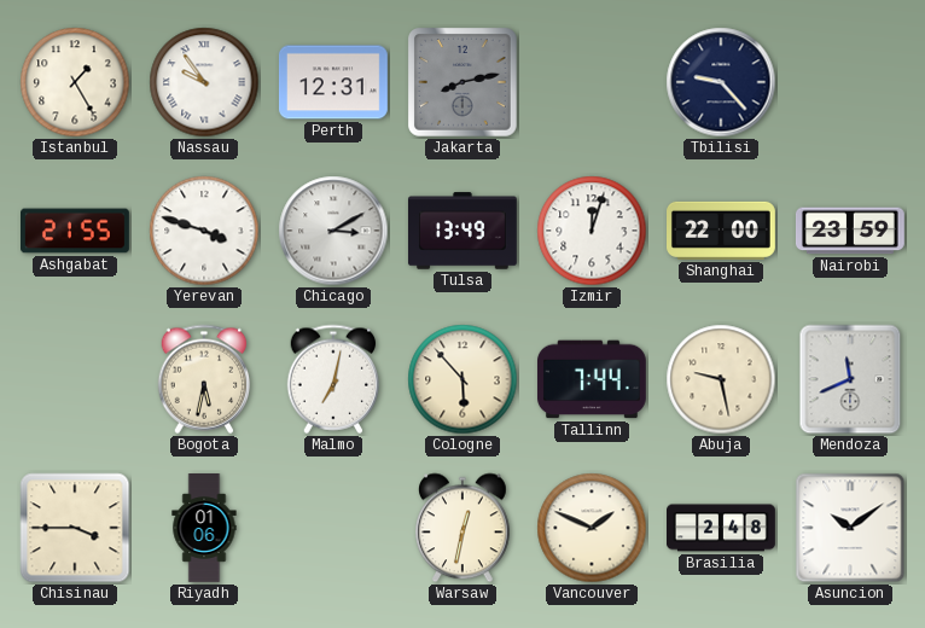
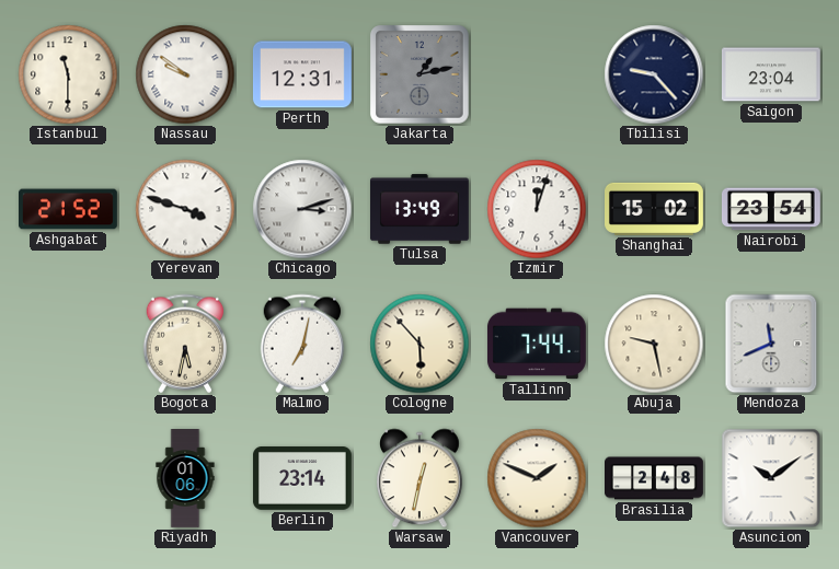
Istanbul: 1:25 -> 11:30
Nassau: 9:54 -> 9:51
Jakarta: 8:13 -> 1:13
Saigon: none -> 23:04
Ashgabat: 21:55 -> 21:52
Chicago: 3:10 -> 3:12
Shanghai: 22:00 -> 15:02
Nairobi: 23:59 -> 23:54
Chisinau: 3:45 -> none
Berlin: none -> 23:14
